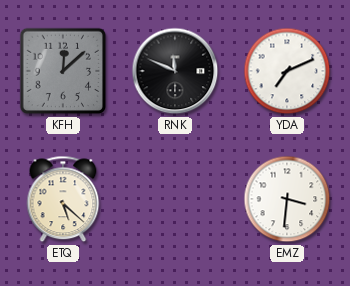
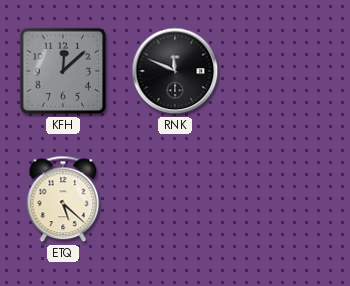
YDA: 7:11 -> none
EMZ: 3:31 -> none
